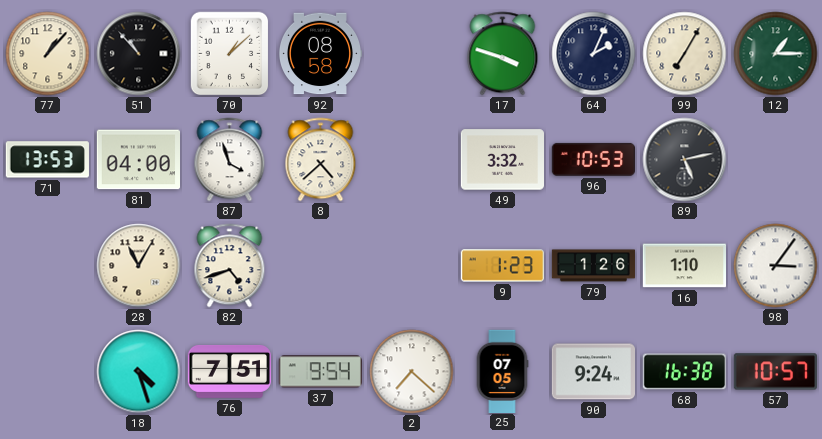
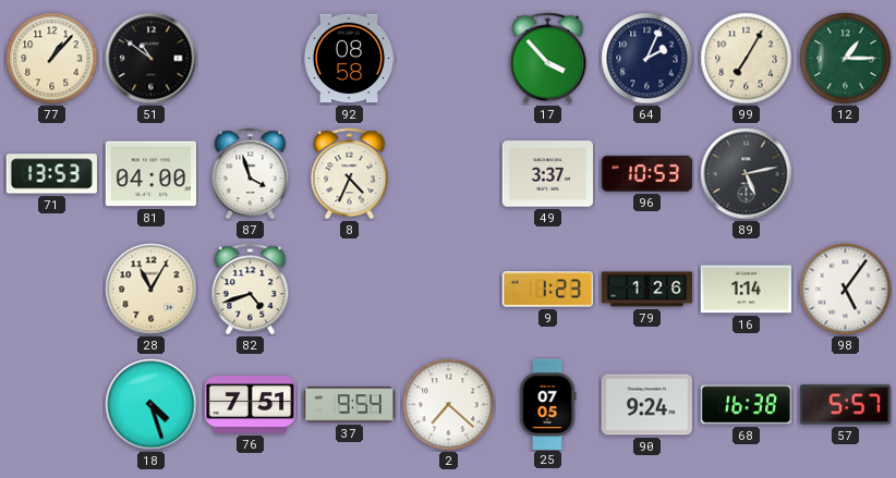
51: 10:53 -> 10:51
70: 1:08 -> none
17: 3:48 -> 3:53
8: 4:38 -> 4:34
49: 3:32 -> 3:37
16: 1:10 -> 1:14
98: 3:06 -> 5:06
57: 10:57 -> 5:57
